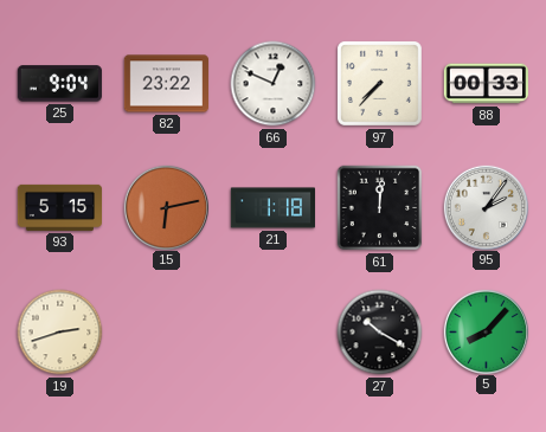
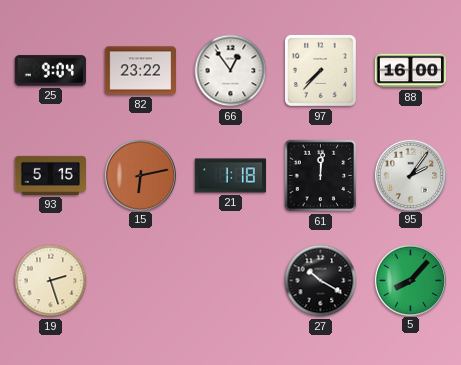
66: 12:49 -> 12:54
88: 00:33 -> 16:00
19: 2:42 -> 2:27
